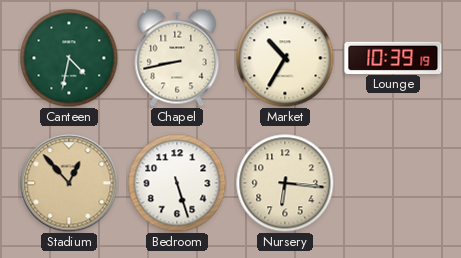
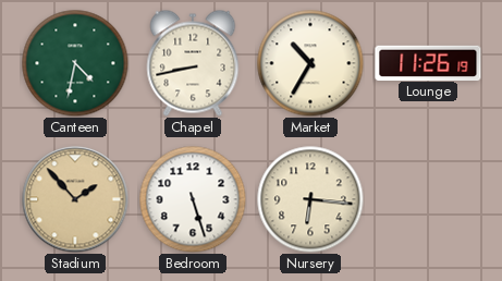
Lounge: 10:39 -> 11:26
Stadium: 12:53 -> 1:53
